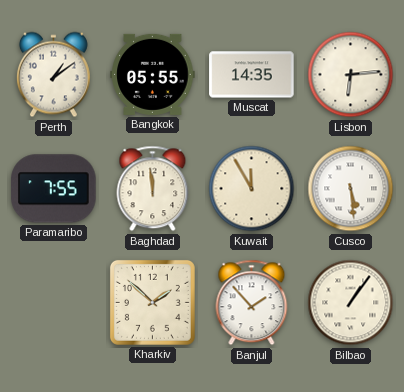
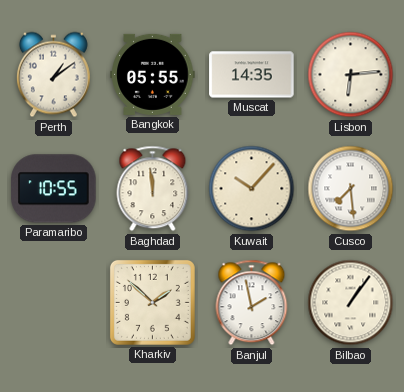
Paramaribo: 7:55 -> 10:55
Kuwait: 11:55 -> 10:07
Cusco: 5:29 -> 7:29
Banjul: 1:53 -> 1:58
